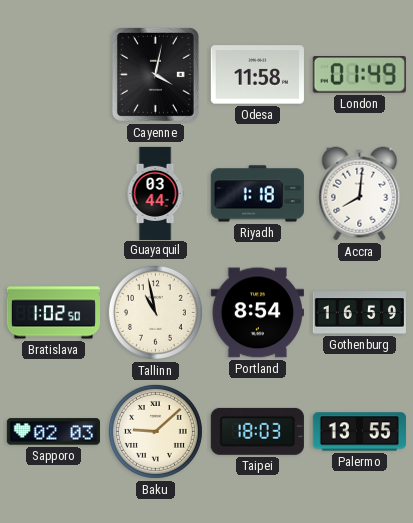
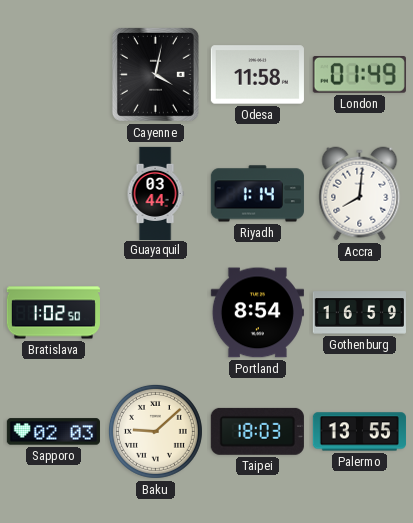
Riyadh: 1:18 -> 1:14
Tallinn: 10:58 -> none
